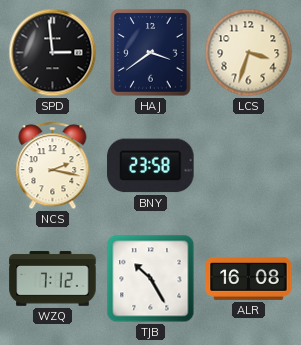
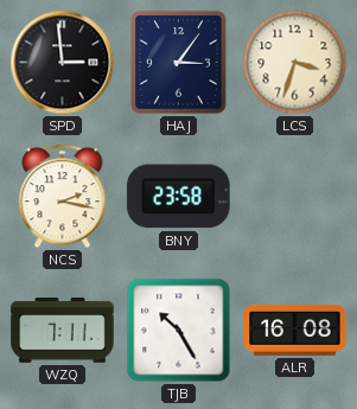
HAJ: 3:39 -> 3:06
WZQ: 7:12 -> 7:11
